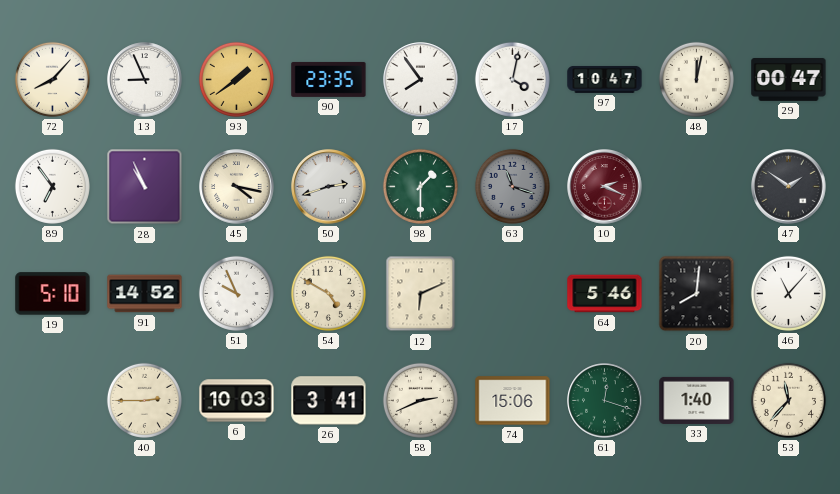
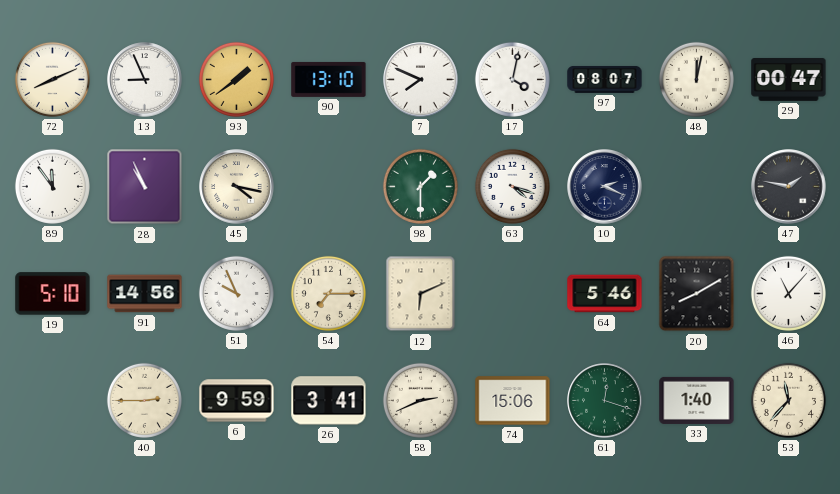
72: 8:07 -> 8:11
90: 23:35 -> 13:10
7: 7:54 -> 7:49
97: 10:47 -> 08:07
89: 6:54 -> 11:54
50: 2:42 -> none
63: 11:18 -> 4:18
63 dial: grey -> white
10 dial: burgundy -> navy
47: 1:51 -> 1:47
91: 14:52 -> 14:56
54: 4:50 -> 7:15
20: 8:01 -> 8:10
6: 10:03 -> 9:59
